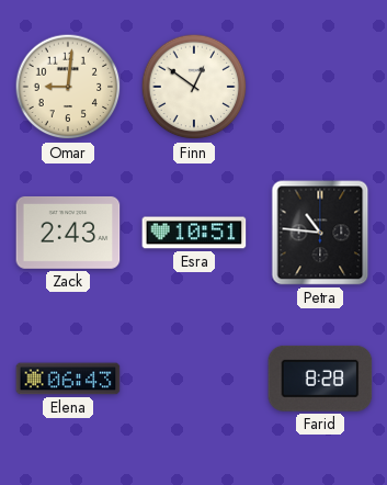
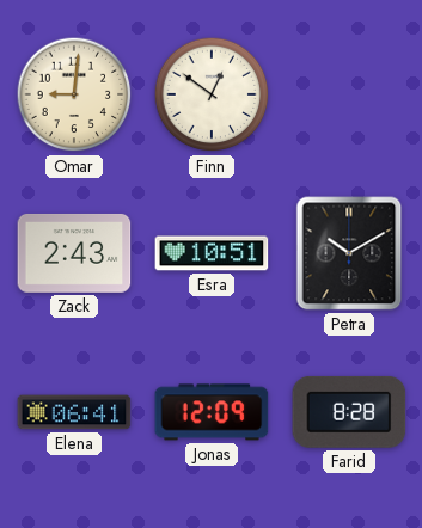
Petra: 10:46 -> 10:10
Elena: 06:43 -> 06:41
Jonas: none -> 12:09
